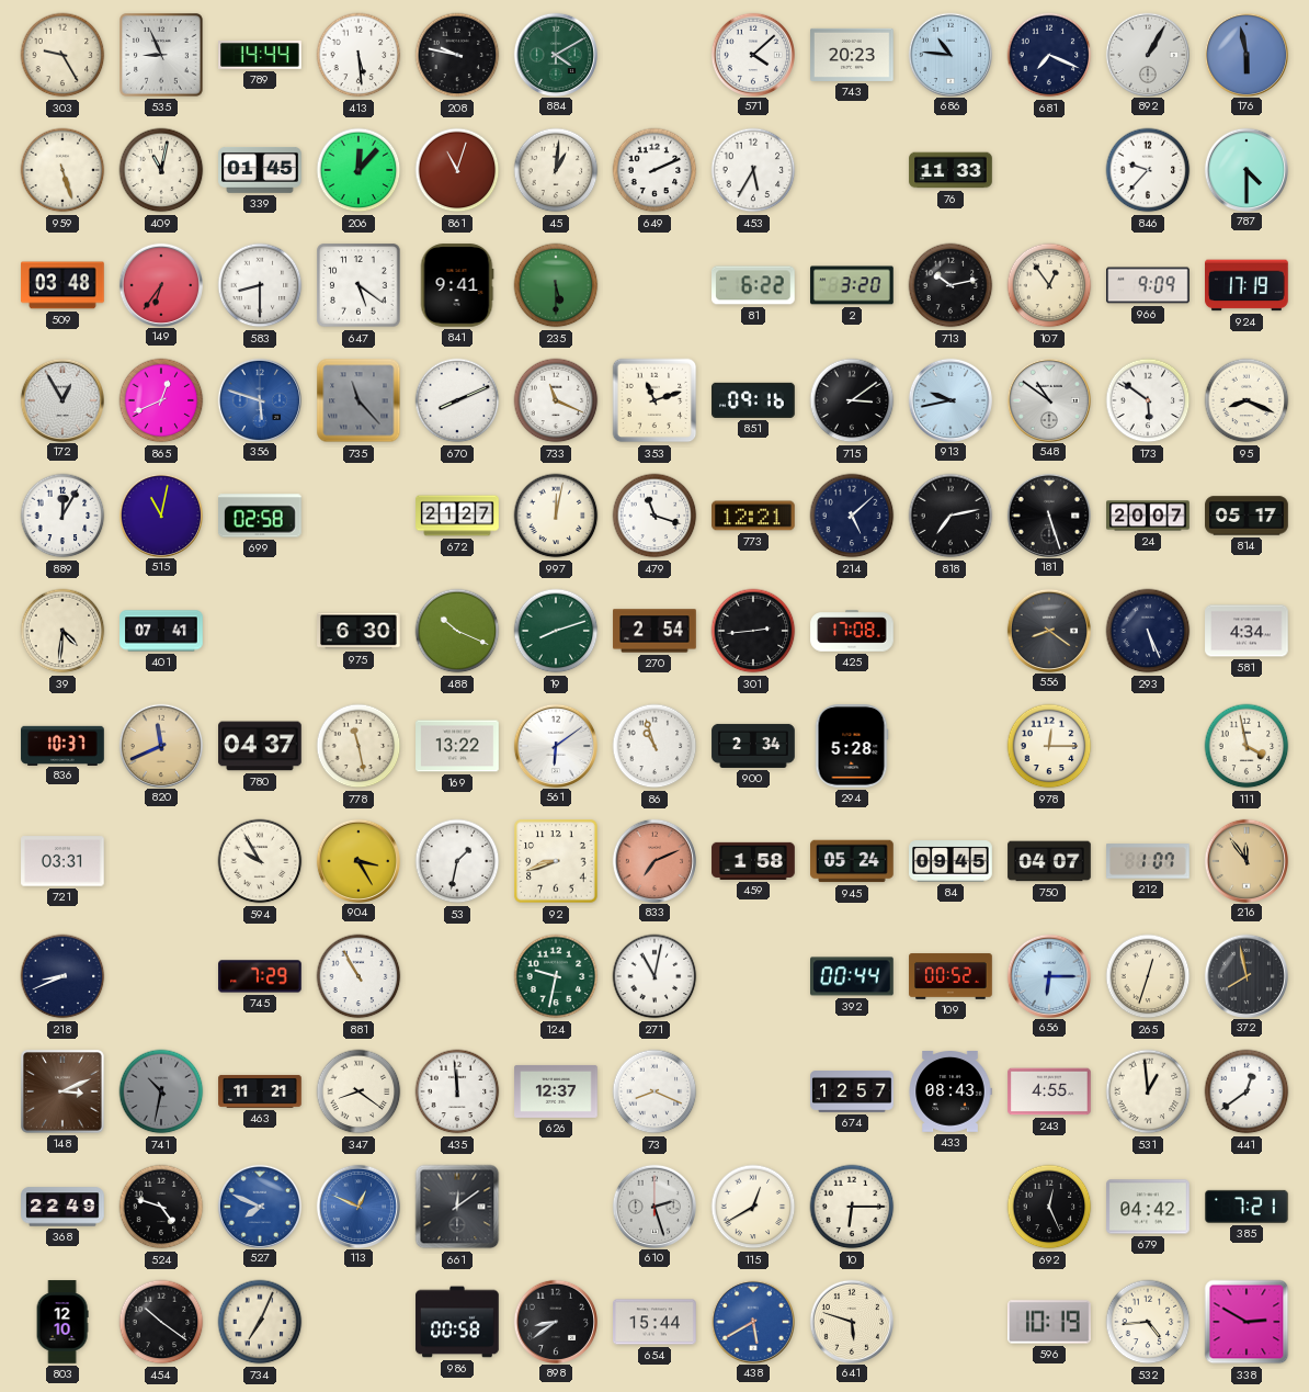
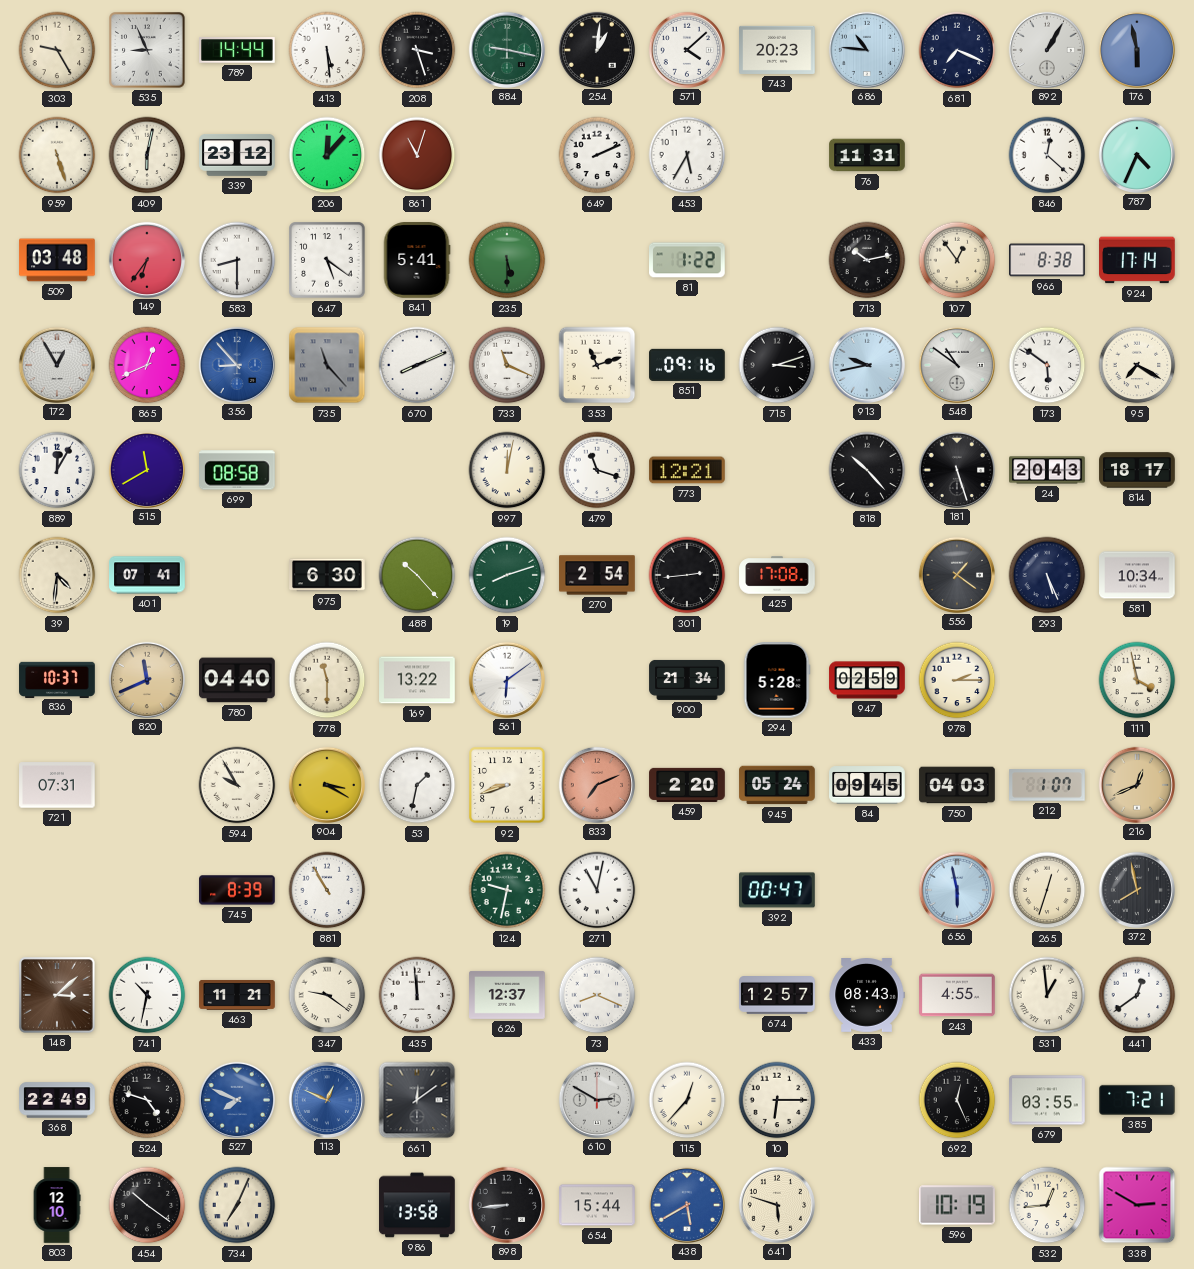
208: 9:47 -> 3:27
884: 4:10 -> 9:17
254: none -> 1:01
409: 11:02 -> 6:02
339: 01:45 -> 23:12
45: 1:01 -> none
76: 11:33 -> 11:31
846: 9:37 -> 12:22
787: 4:30 -> 4:34
841: 9:41 -> 5:41
81: 6:22 -> 1:22
2: 3:20 -> none
966: 9:09 -> 8:38
924: 17:19 -> 17:14
356: 5:48 -> 8:53
715: 3:09 -> 3:12
95: 8:19 -> 7:20
515: 11:02 -> 11:40
699: 02:58 -> 08:58
672: 21:27 -> none
214: 5:08 -> none
818: 7:13 -> 10:23
24: 20:07 -> 20:43
814: 05:17 -> 18:17
488: 10:19 -> 10:23
556: 8:21 -> 1:21
581: 4:34 -> 10:34
780: 04:37 -> 04:40
778: 11:28 -> 11:30
86: 10:57 -> none
900: 2:34 -> 21:34
947: none -> 02:59
978: 12:15 -> 2:15
721: 03:31 -> 07:31
904: 3:25 -> 3:20
459: 1:58 -> 2:20
750: 04:07 -> 04:03
216: 11:54 -> 12:41
218: 8:41 -> none
745: 7:29 -> 8:39
392: 00:44 -> 00:47
109: 00:52 -> none
656: 6:15 -> 5:58
148: 3:11 -> 3:08
741 dial: grey -> white
347: 8:21 -> 9:21
610: 2:27 -> 2:50
115: 12:40 -> 12:37
679: 04:42 -> 03:55
986: 00:58 -> 13:58
898: 8:39 -> 8:44
532: 4:44 -> 12:44
